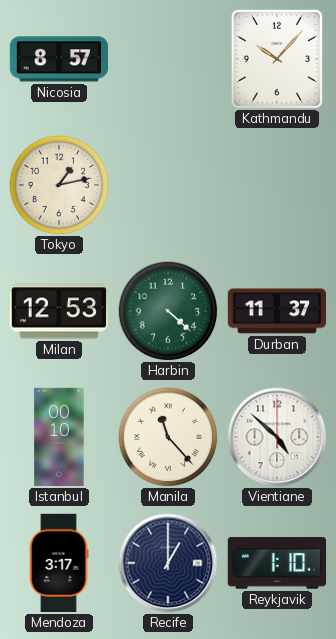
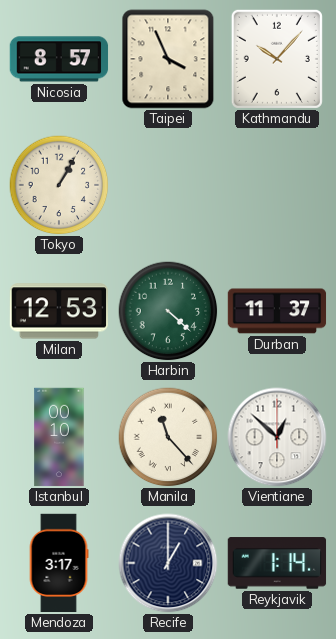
Taipei: none -> 3:56
Tokyo: 1:13 -> 1:05
Vientiane: 4:52 -> 12:52
Reykjavik: 1:10 -> 1:14
